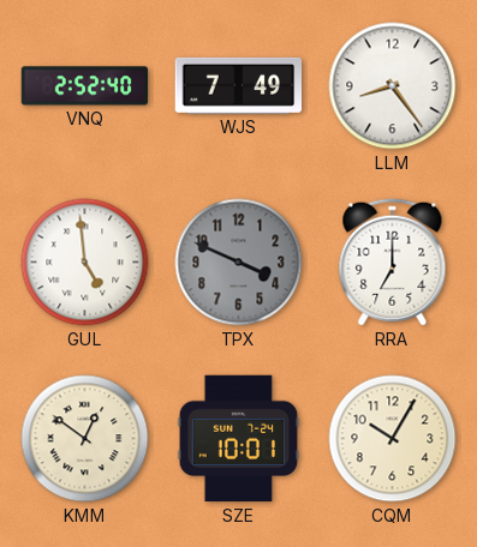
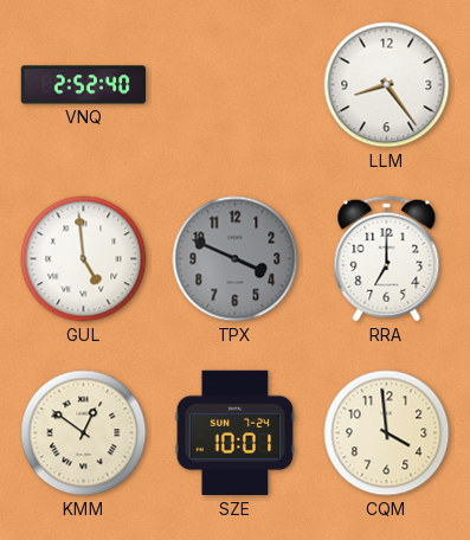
WJS: 7:49 -> none
CQM: 10:05 -> 3:59
